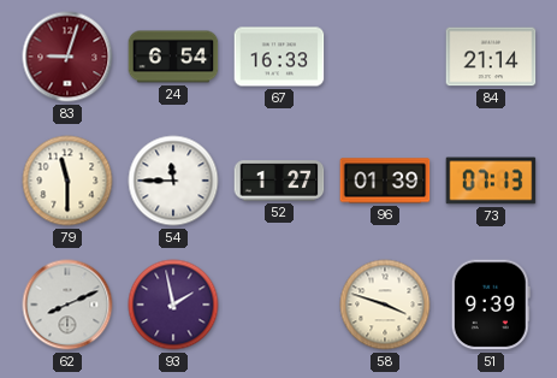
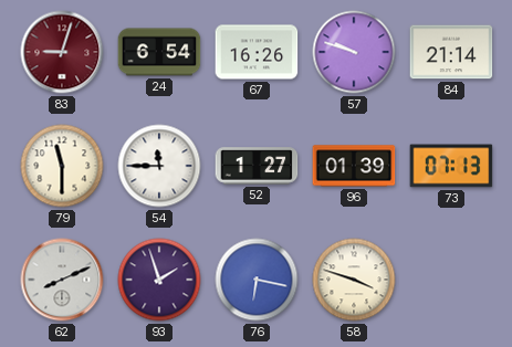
67: 16:33 -> 16:26
57: none -> 9:48
93: 1:58 -> 1:57
76: none -> 6:17
51: 9:39 -> none
